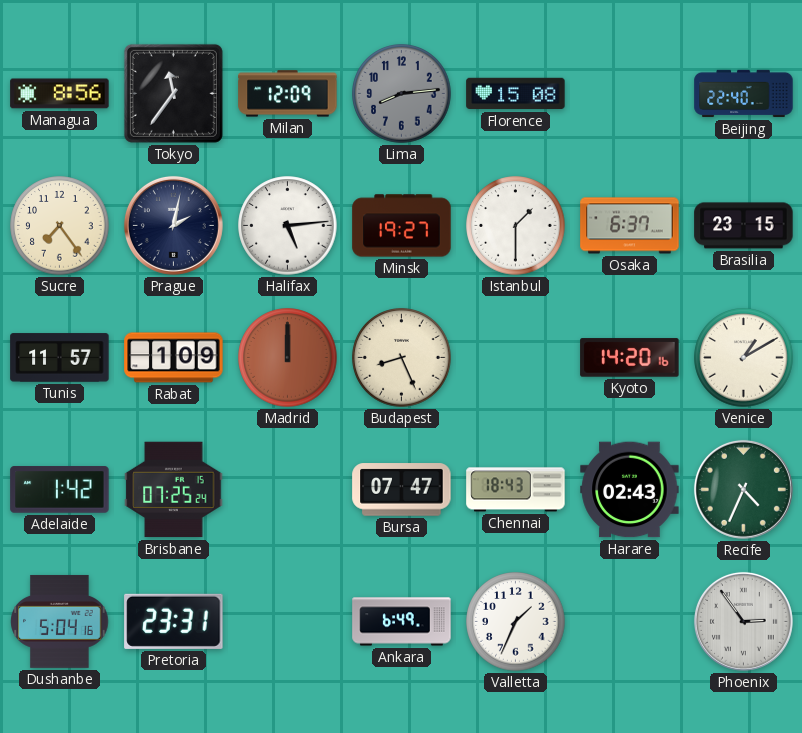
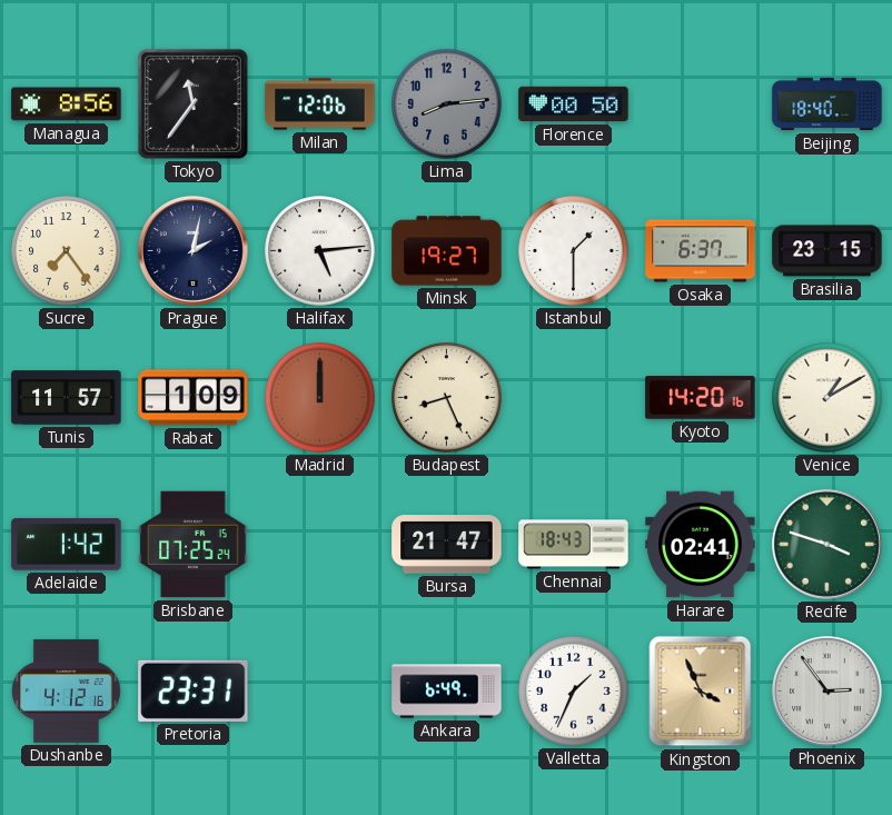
Milan: 12:09 -> 12:06
Florence: 15:08 -> 00:50
Beijing: 22:40 -> 18:40
Bursa: 07:47 -> 21:47
Harare: 02:43 -> 02:41
Recife: 4:34 -> 3:48
Dushanbe: 5:04 -> 4:12
Kingston: none -> 3:56
